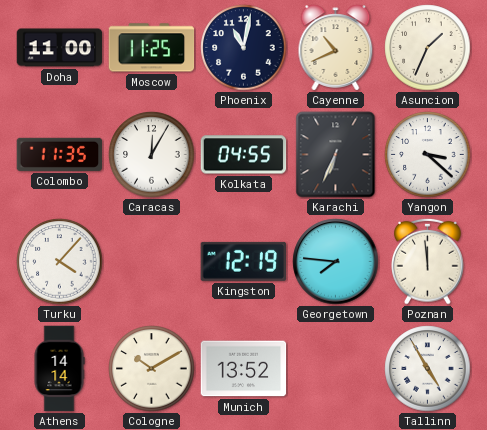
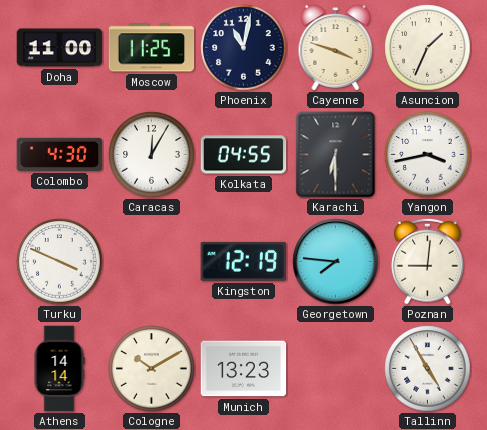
Cayenne: 10:41 -> 3:48
Colombo: 11:35 -> 4:30
Karachi: 6:34 -> 6:30
Yangon: 3:22 -> 3:43
Turku: 4:07 -> 3:49
Poznan: 11:59 -> 9:01
Munich: 13:52 -> 13:23
